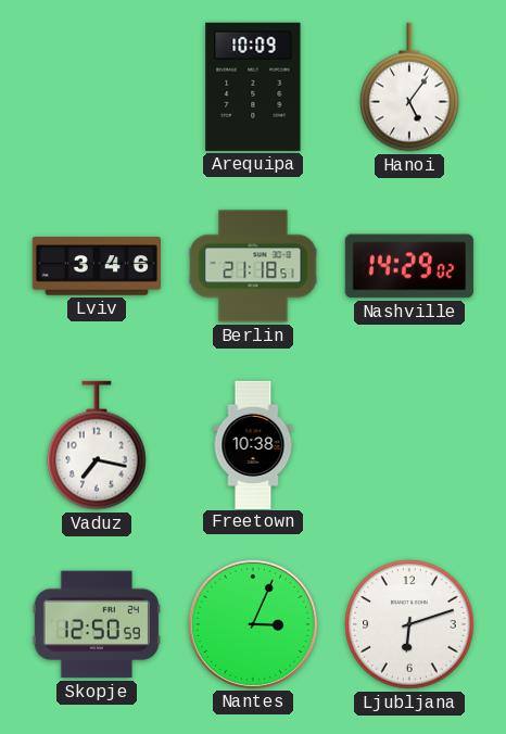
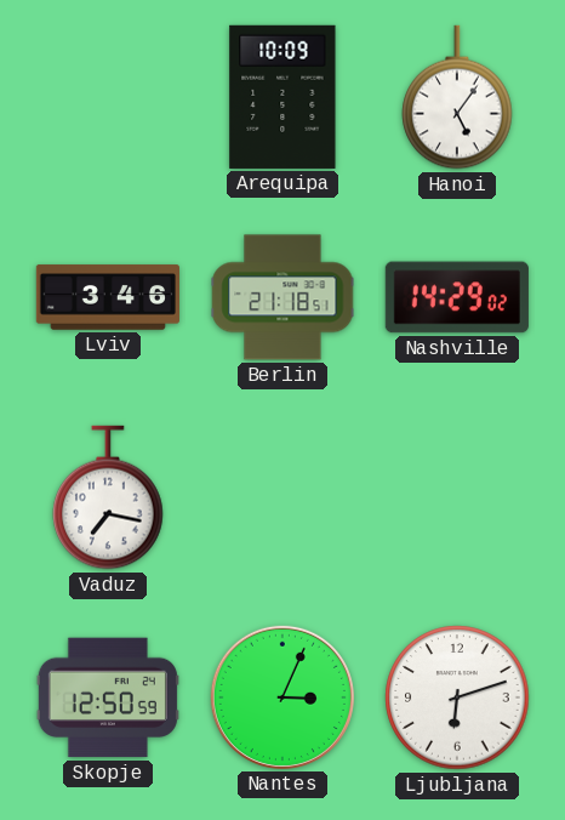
Freetown: 10:38 -> none
